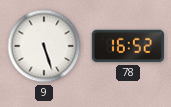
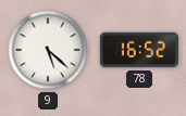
9: 5:27 -> 5:22
